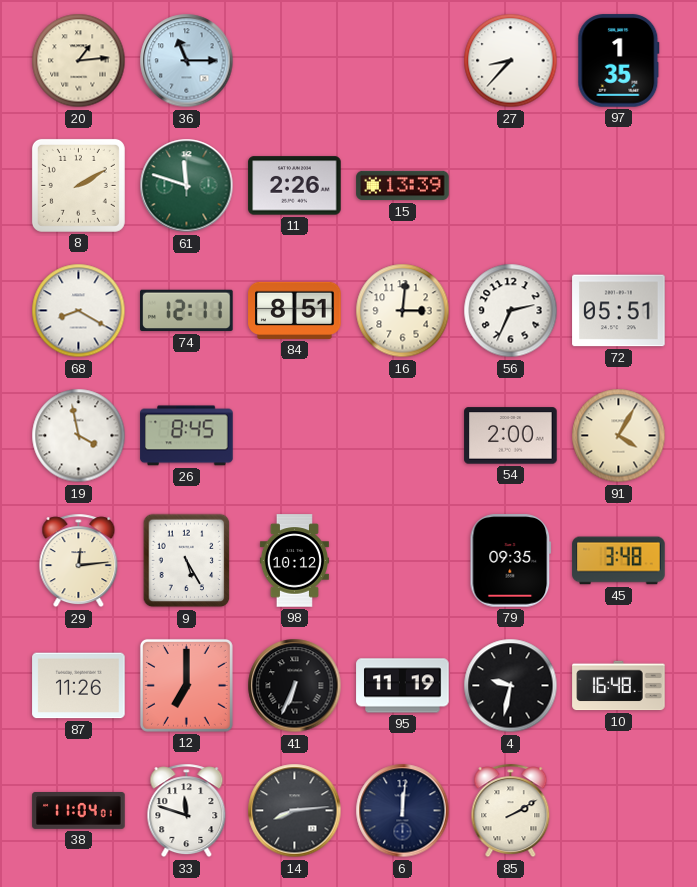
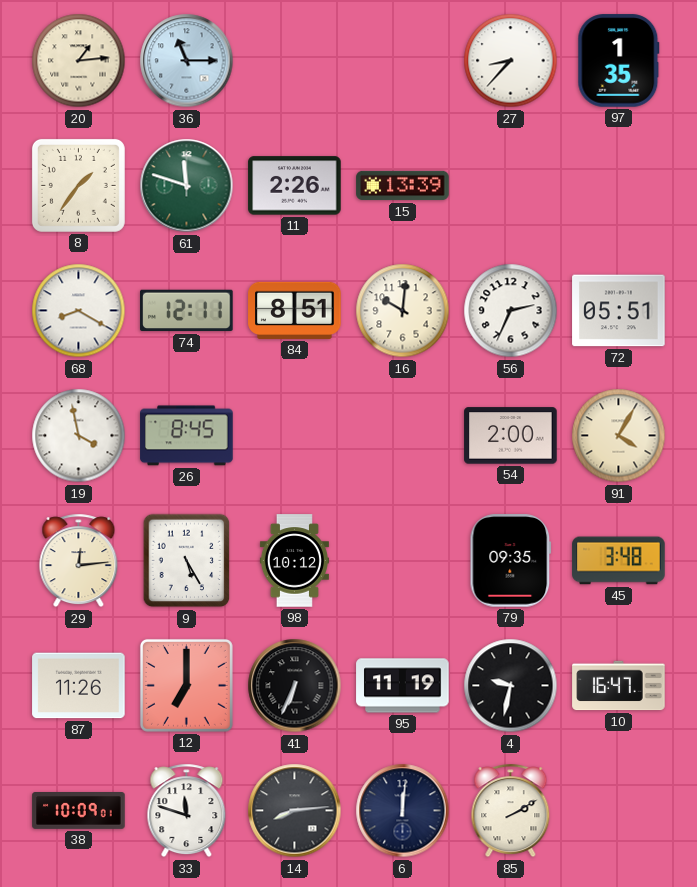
8: 2:10 -> 1:36
16: 3:01 -> 10:01
10: 16:48 -> 16:47
38: 11:04 -> 10:09
